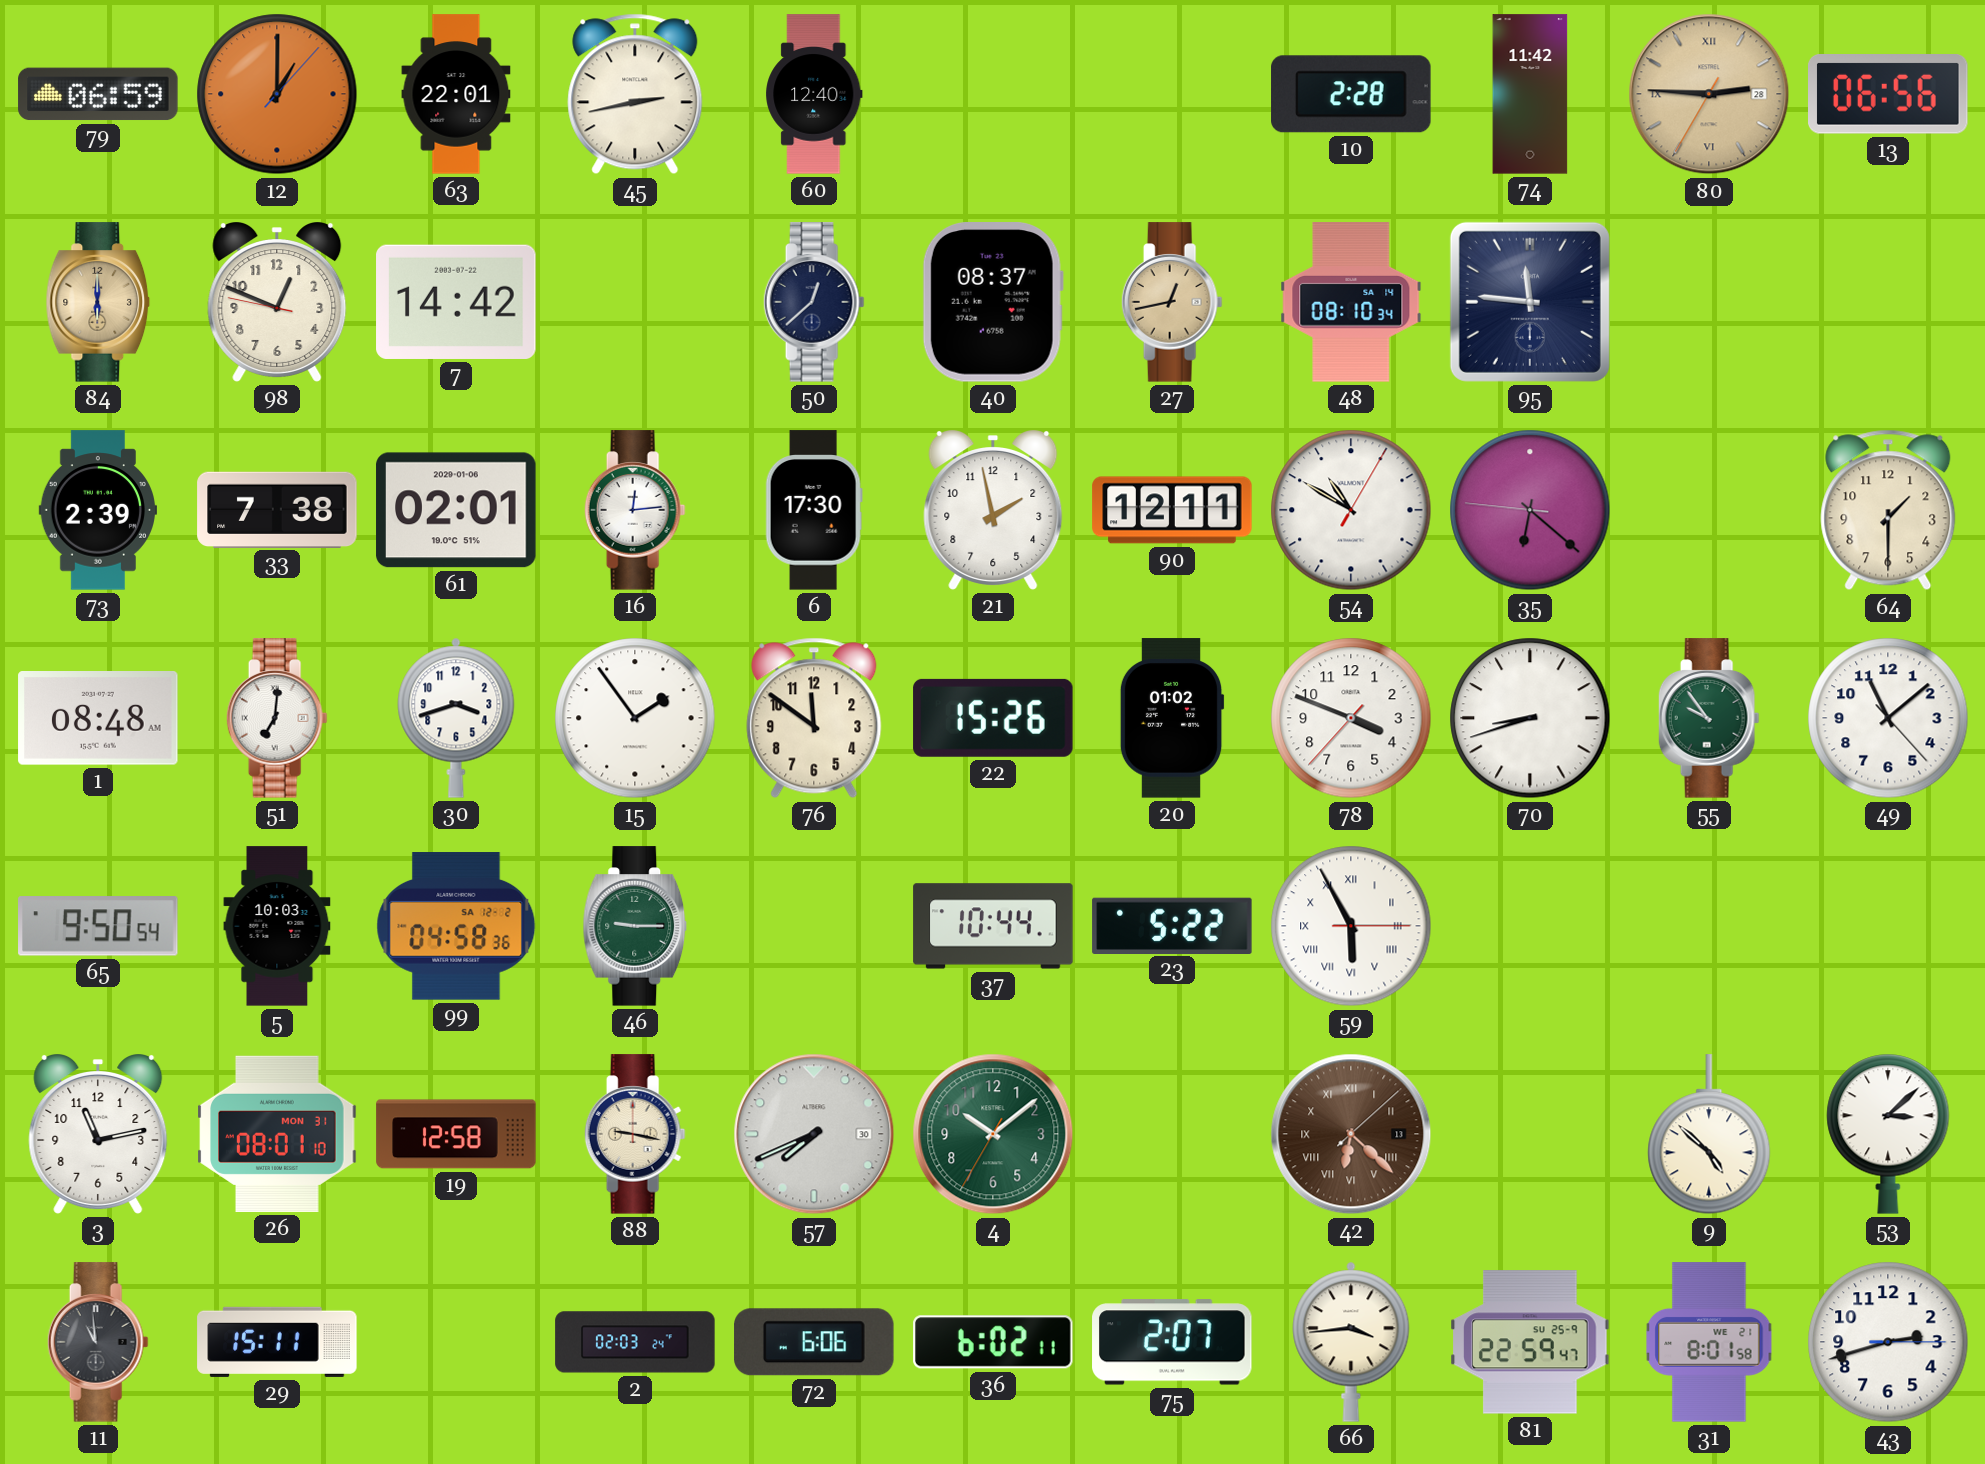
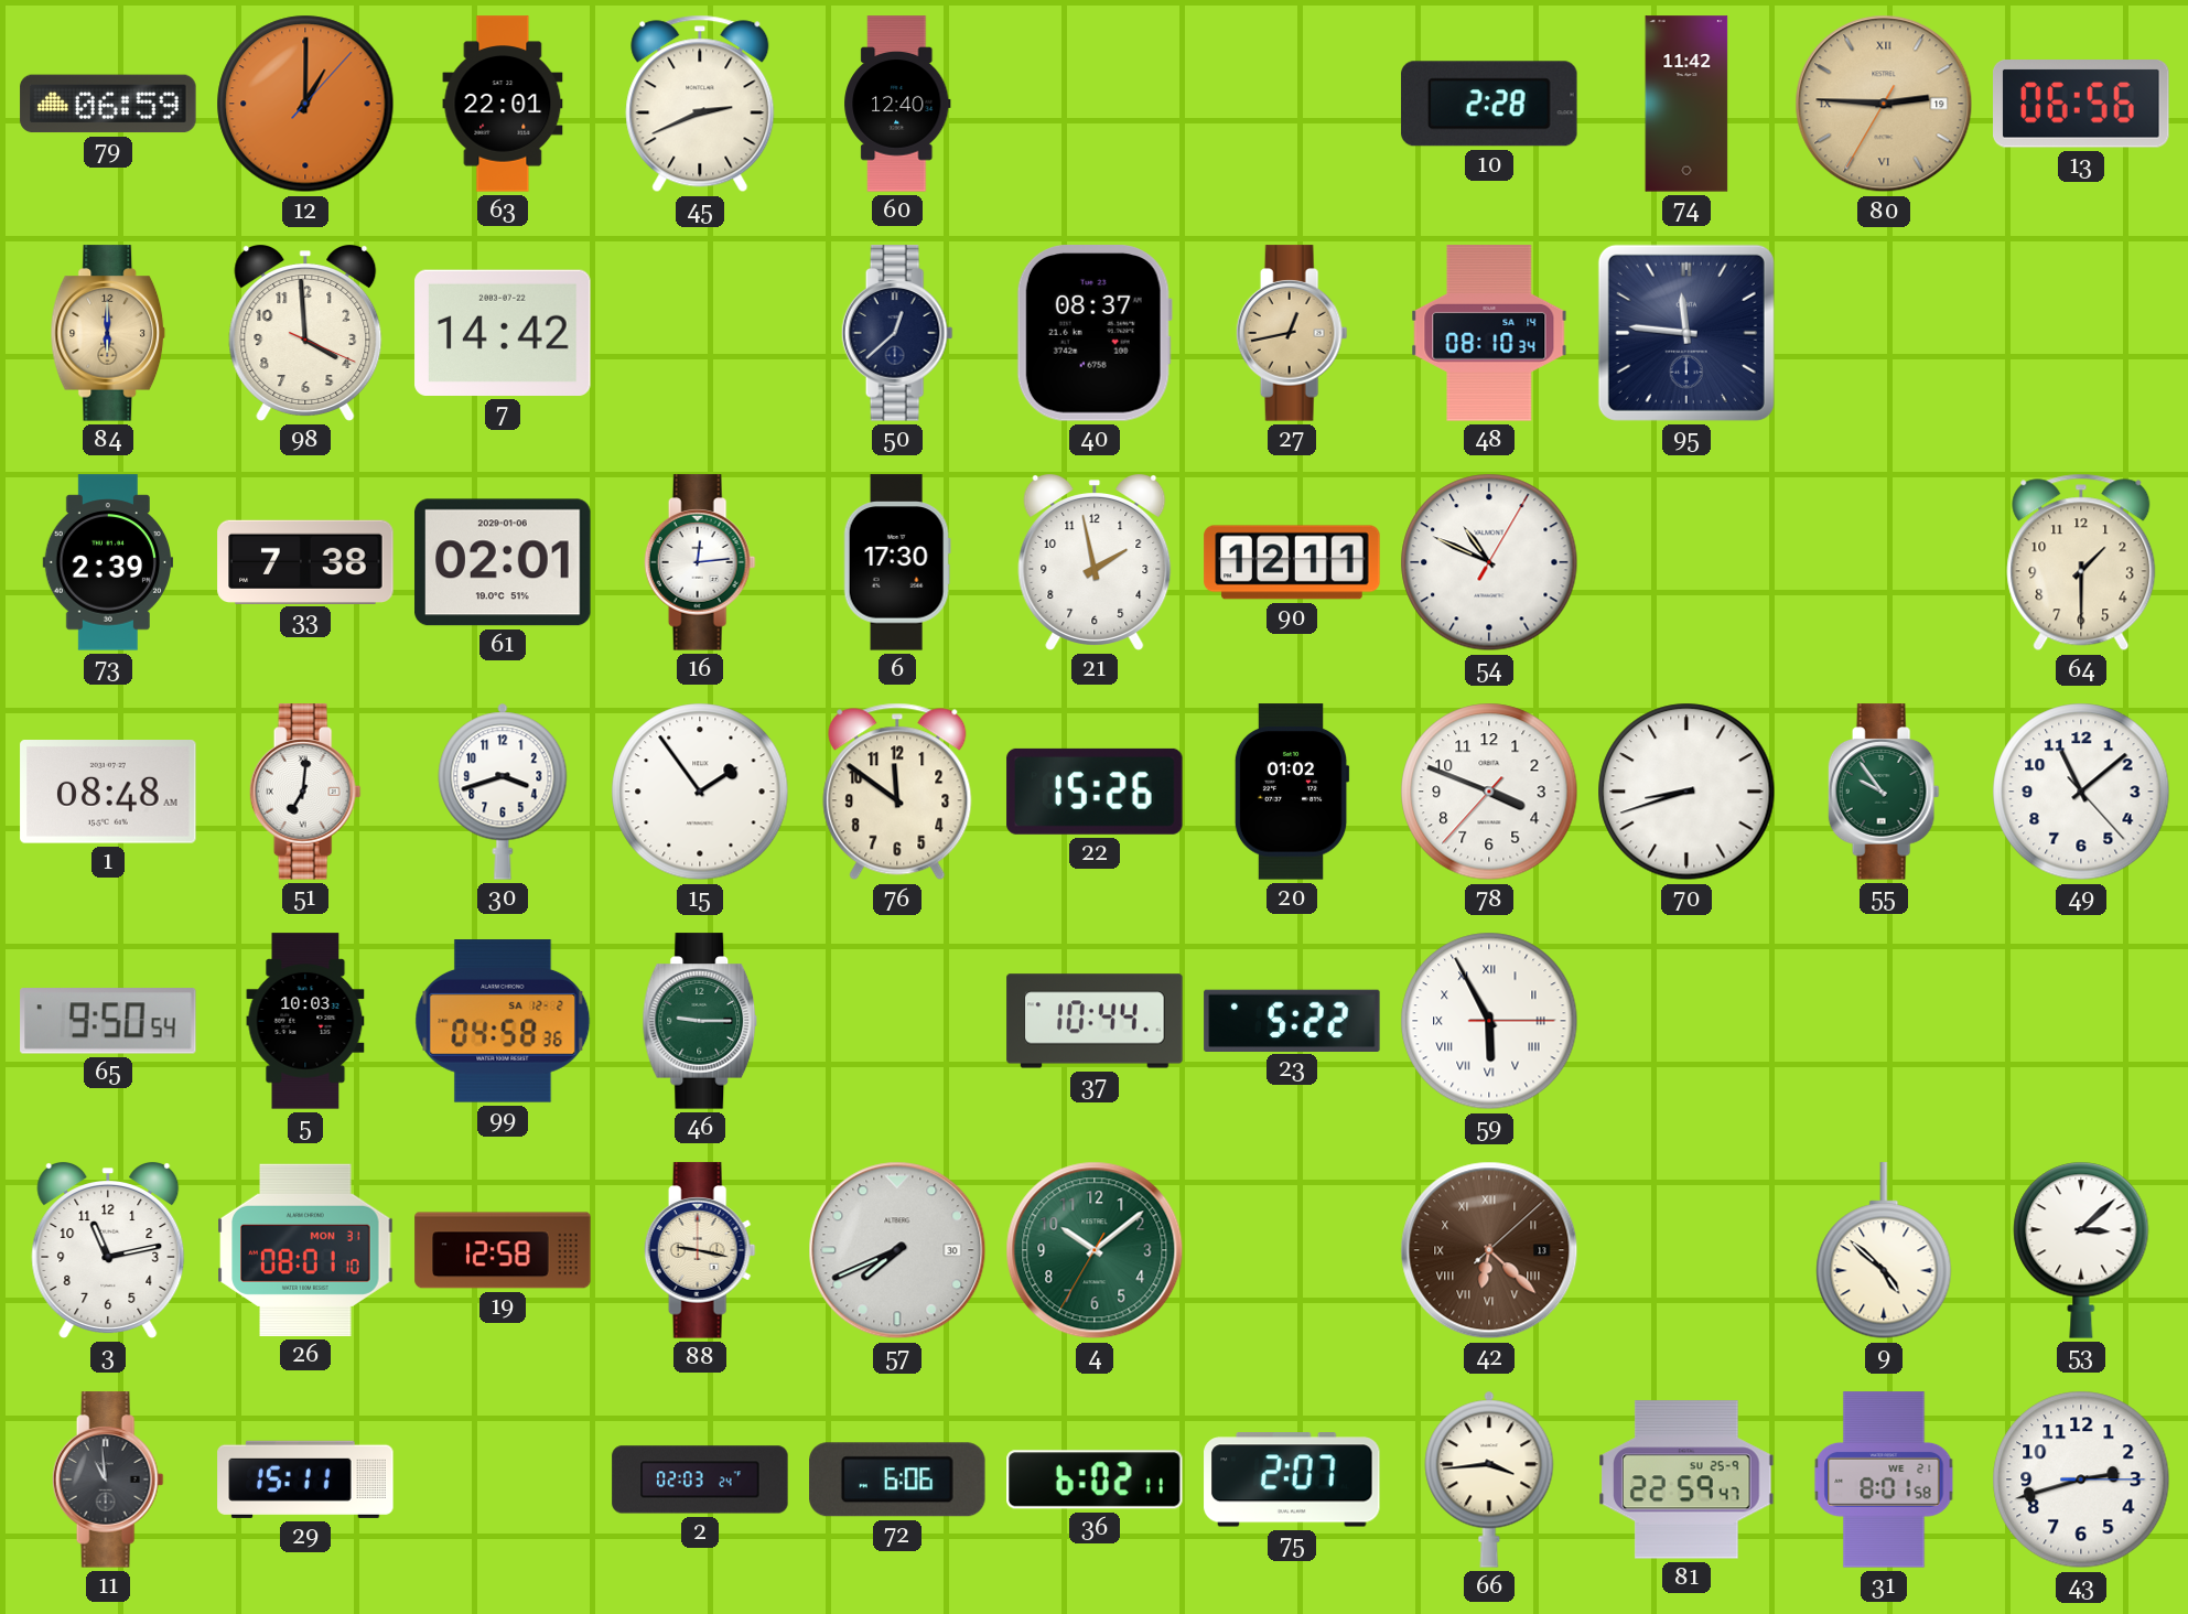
45: 2:43 -> 2:41
80 date: 28 -> 19
98: 12:48 -> 3:59
54: 10:50 -> 10:49
35: 6:21 -> none
